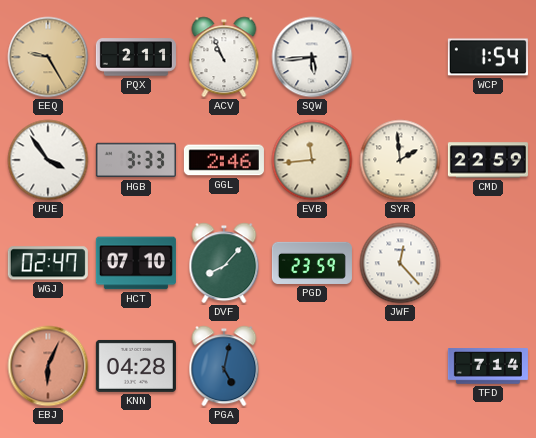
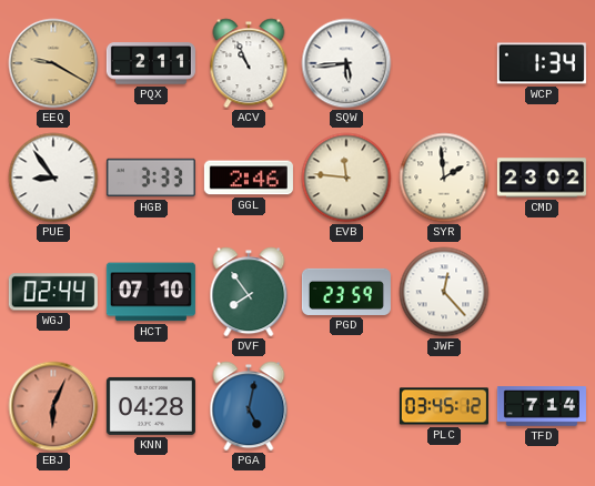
EEQ: 9:25 -> 9:20
WCP: 1:54 -> 1:34
PUE: 3:54 -> 8:54
EVB: 11:44 -> 11:46
CMD: 22:59 -> 23:02
WGJ: 02:47 -> 02:44
DVF: 8:07 -> 7:54
PLC: none -> 03:45
